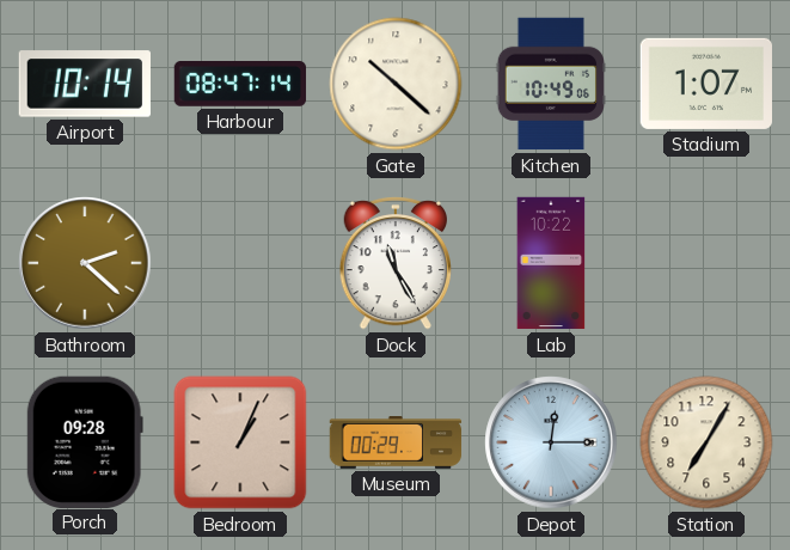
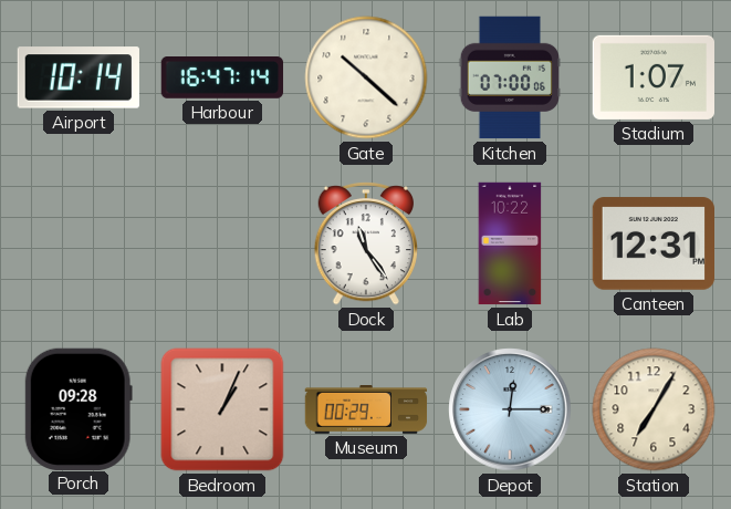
Harbour: 08:47 -> 16:47
Kitchen: 10:49 -> 07:00
Bathroom: 2:22 -> none
Dock: 11:25 -> 11:24
Canteen: none -> 12:31
